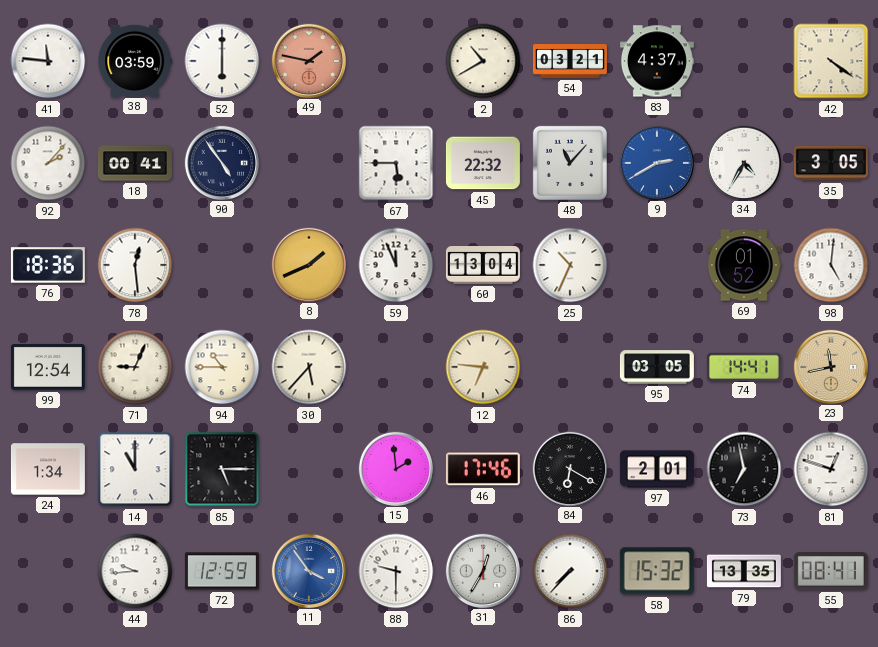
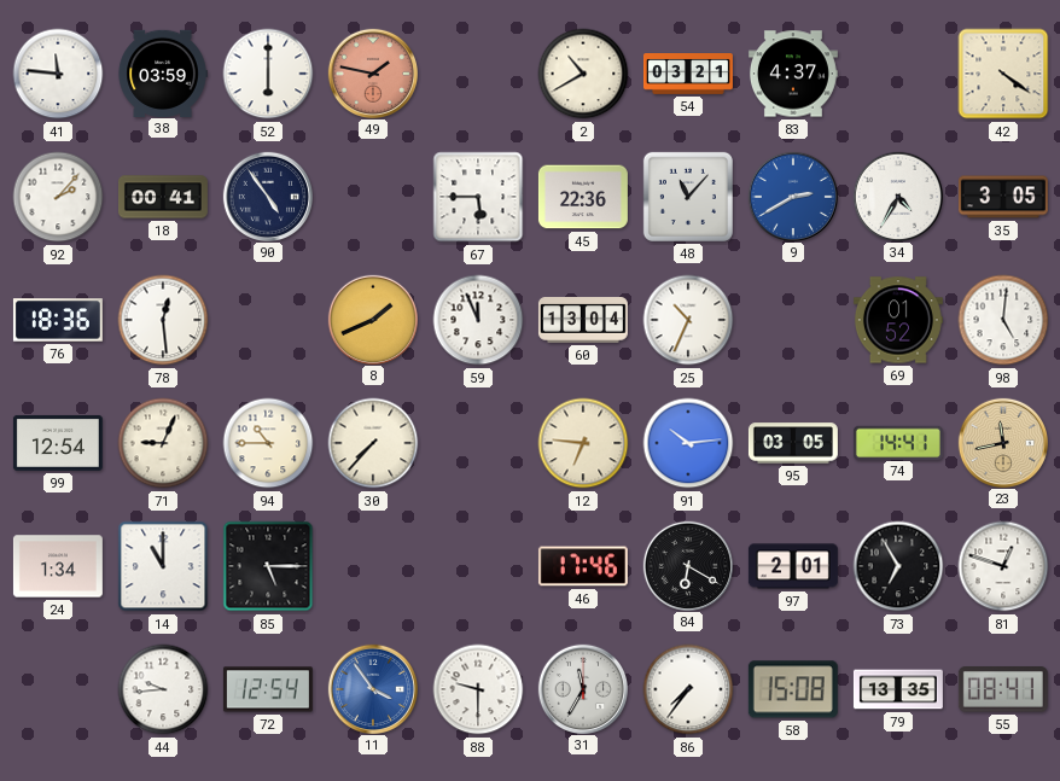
45: 22:32 -> 22:36
30: 5:37 -> 7:37
91: none -> 10:14
15: 1:59 -> none
73: 6:58 -> 6:55
72: 12:59 -> 12:54
31: 12:35 -> 11:35
86: 7:37 -> 7:36
58: 15:32 -> 15:08
